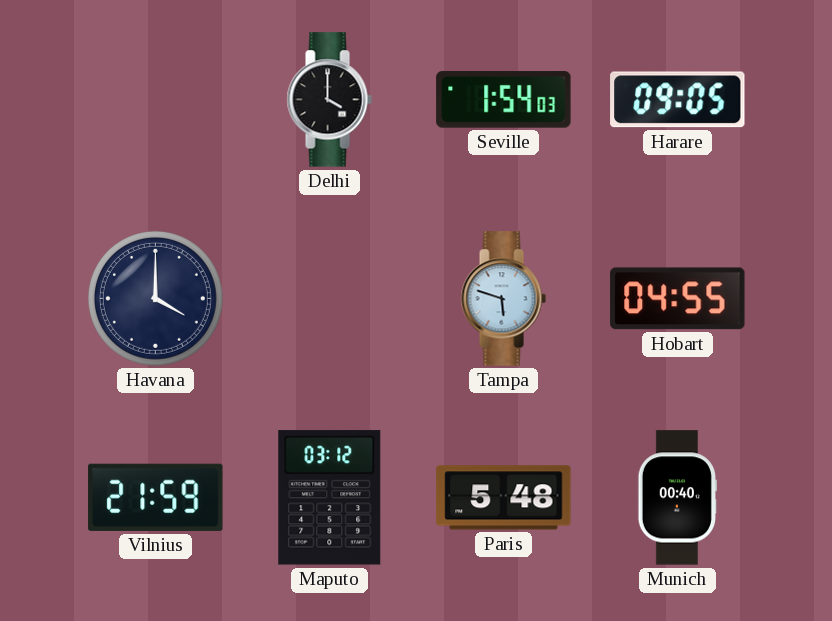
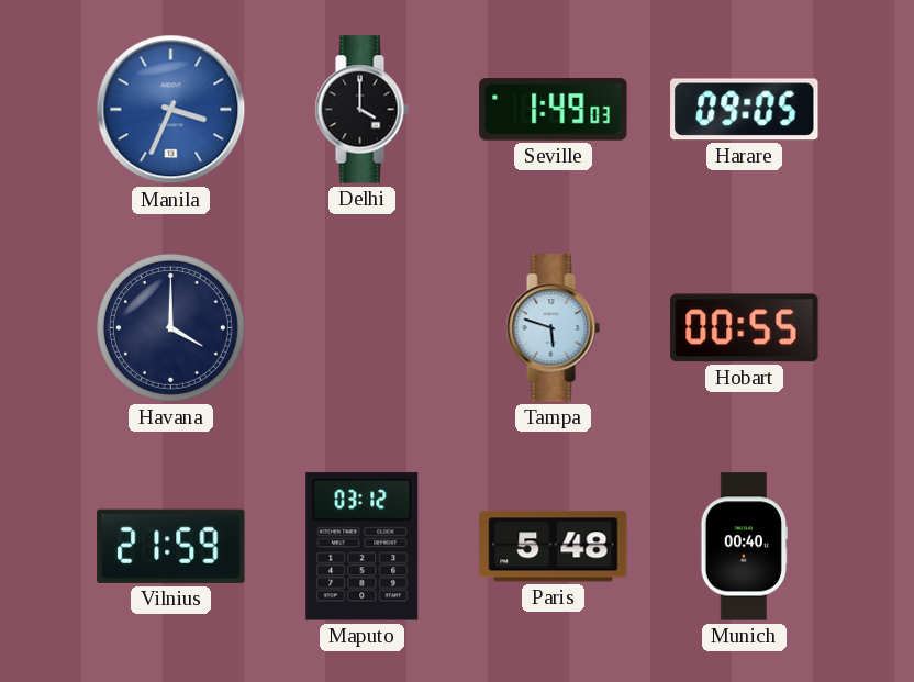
Manila: none -> 3:34
Seville: 1:54 -> 1:49
Hobart: 04:55 -> 00:55
